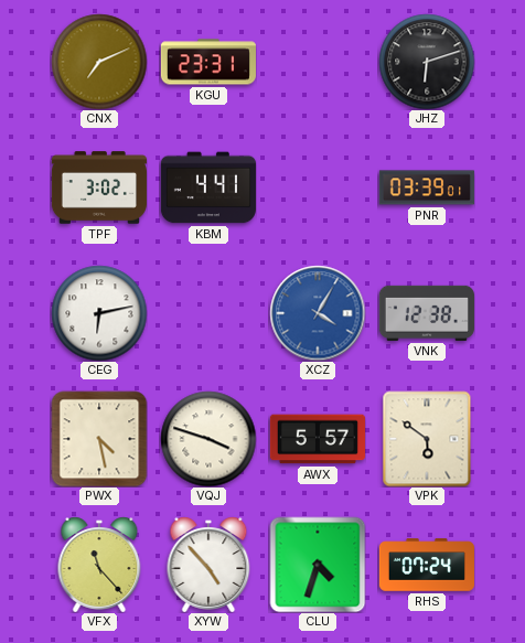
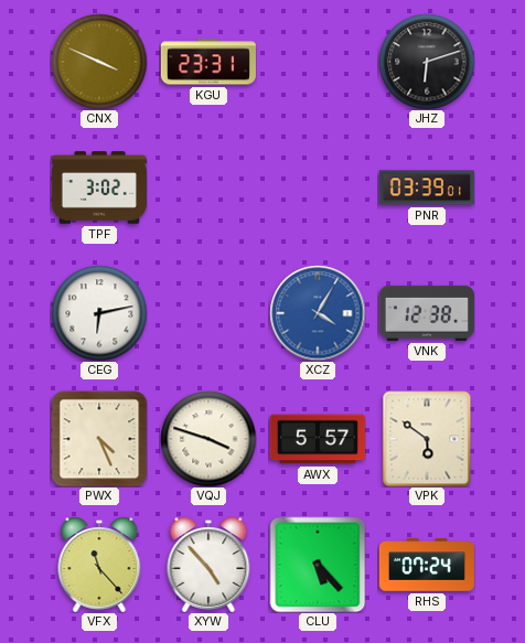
CNX: 7:11 -> 3:49
KBM: 4:41 -> none
PWX: 4:28 -> 4:26
CLU: 4:33 -> 5:23
